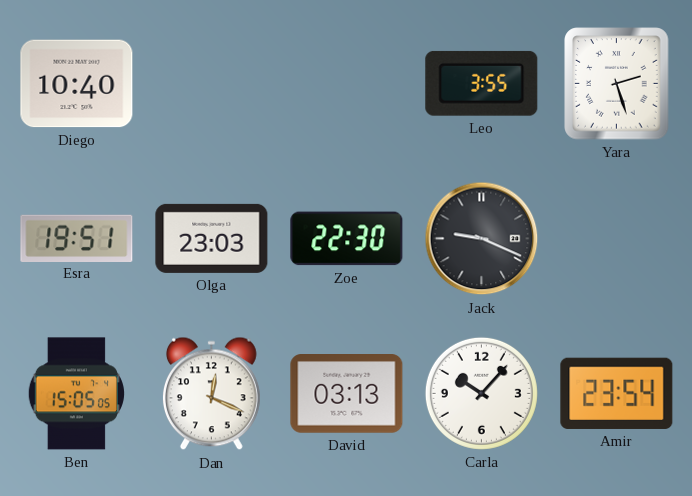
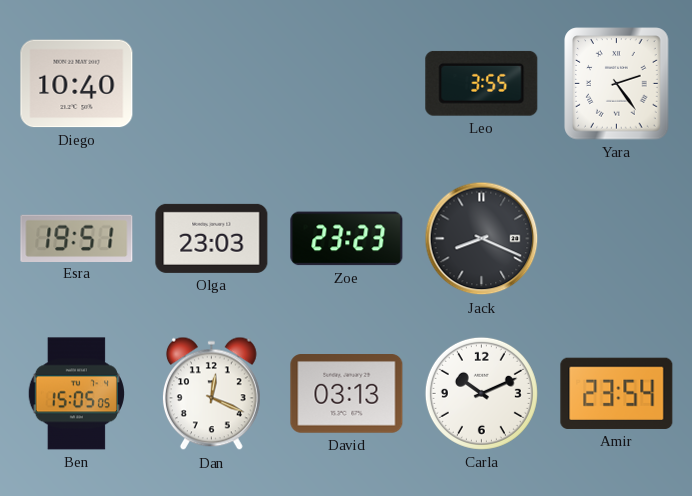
Yara: 2:27 -> 2:24
Zoe: 22:30 -> 23:23
Jack: 9:19 -> 8:19
Carla: 10:07 -> 10:11
